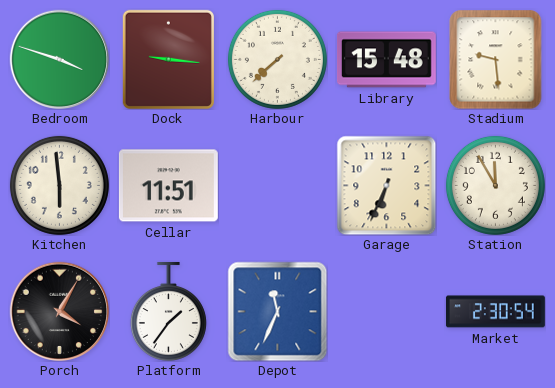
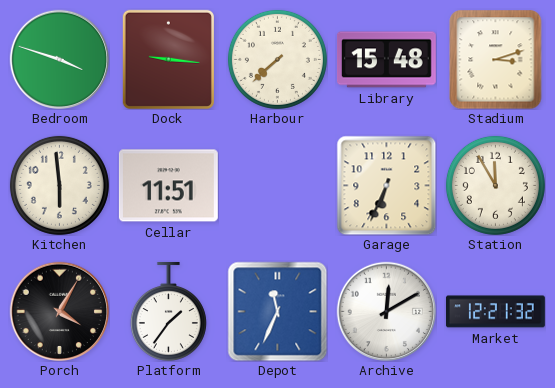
Stadium: 9:29 -> 3:12
Archive: none -> 12:10
Market: 2:30 -> 12:21
